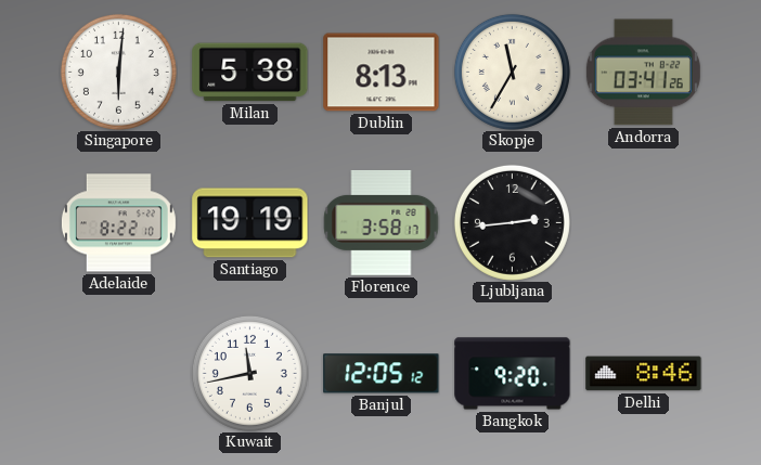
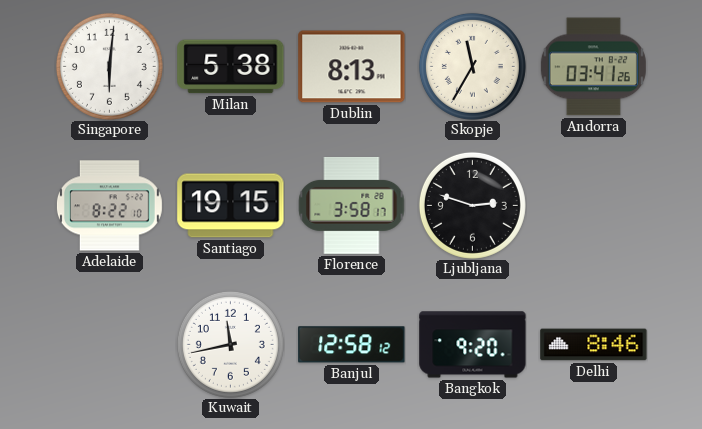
Santiago: 19:19 -> 19:15
Ljubljana: 2:44 -> 2:48
Banjul: 12:05 -> 12:58
